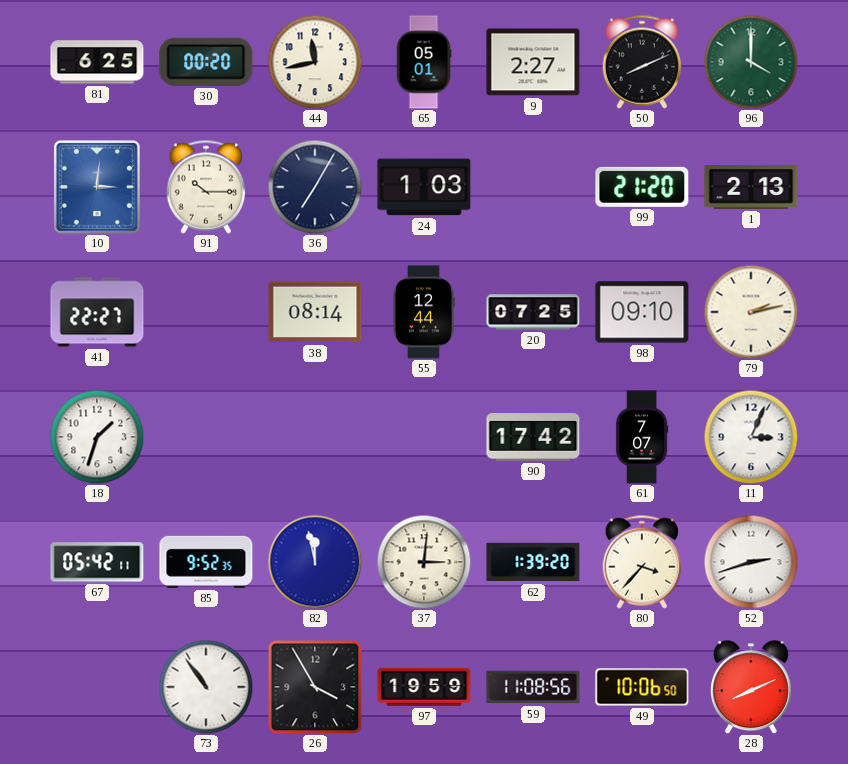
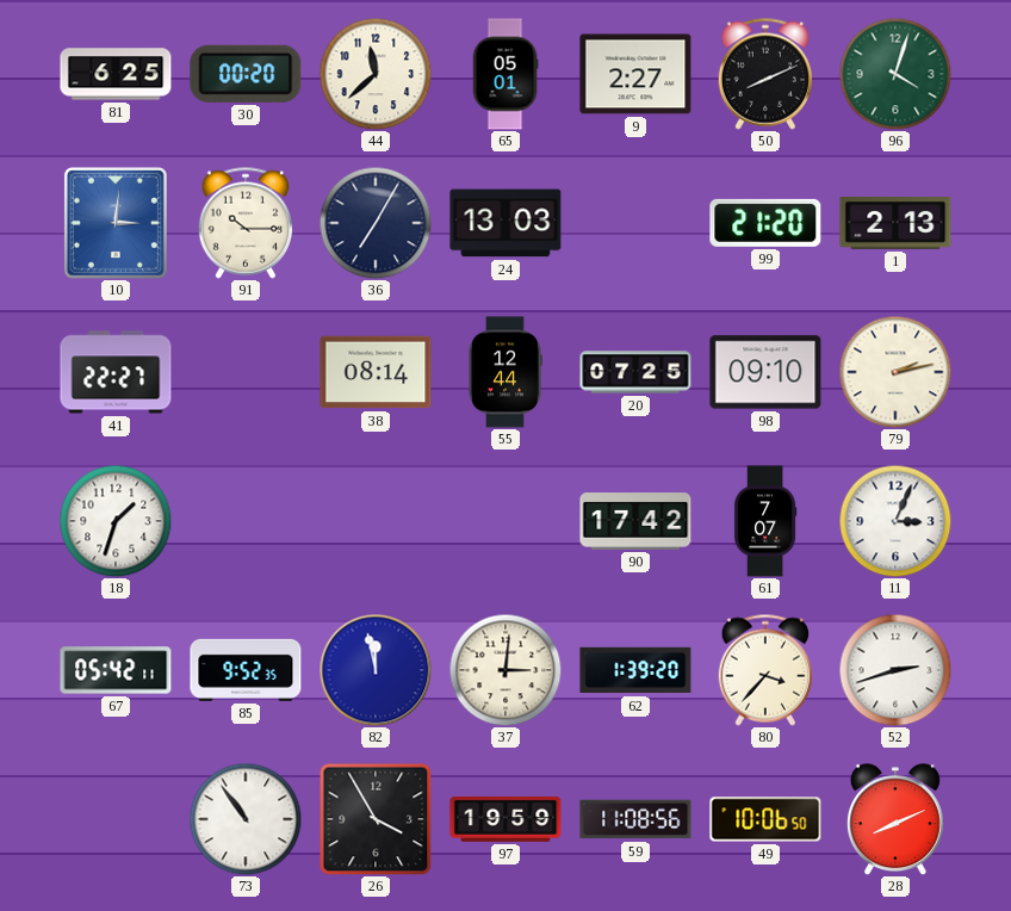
44: 11:43 -> 11:38
96: 4:00 -> 4:03
24: 1:03 -> 13:03
